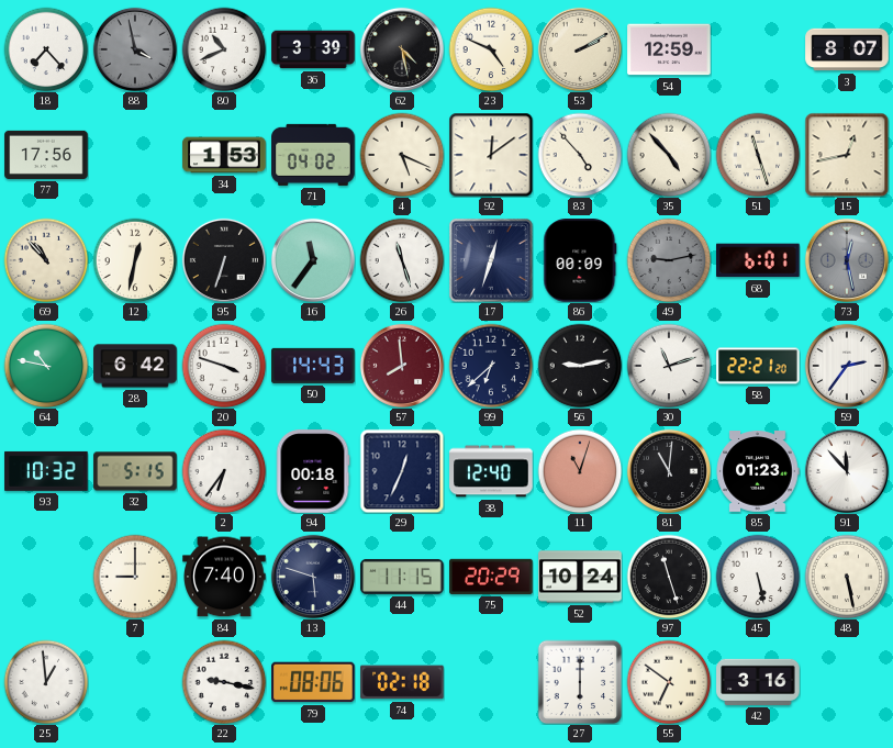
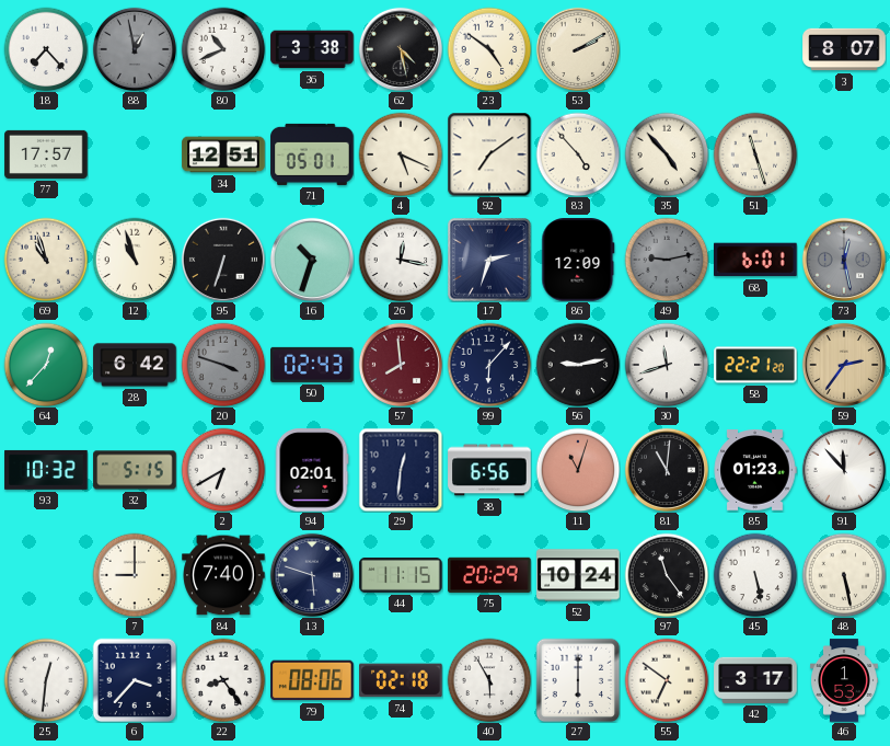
88: 3:58 -> 12:58
36: 3:39 -> 3:38
23: 4:49 -> 4:51
54: 12:59 -> none
77: 17:56 -> 17:57
34: 1:53 -> 12:51
71: 04:02 -> 05:01
92: 12:09 -> 7:09
15: 12:43 -> none
69: 10:53 -> 10:57
12: 12:32 -> 10:57
16: 11:36 -> 10:33
26: 11:27 -> 12:17
17: 12:33 -> 2:33
86: 00:09 -> 12:09
64: 10:47 -> 12:37
20 dial: white -> grey
50: 14:43 -> 02:43
99: 6:38 -> 6:07
30: 11:12 -> 11:42
59 dial: white -> champagne
2: 6:36 -> 6:40
94: 00:18 -> 02:01
29: 12:34 -> 12:31
38: 12:40 -> 6:56
97: 11:27 -> 11:24
25: 12:59 -> 12:31
6: none -> 3:37
22: 9:17 -> 8:24
40: none -> 5:55
42: 3:16 -> 3:17
46: none -> 1:53
